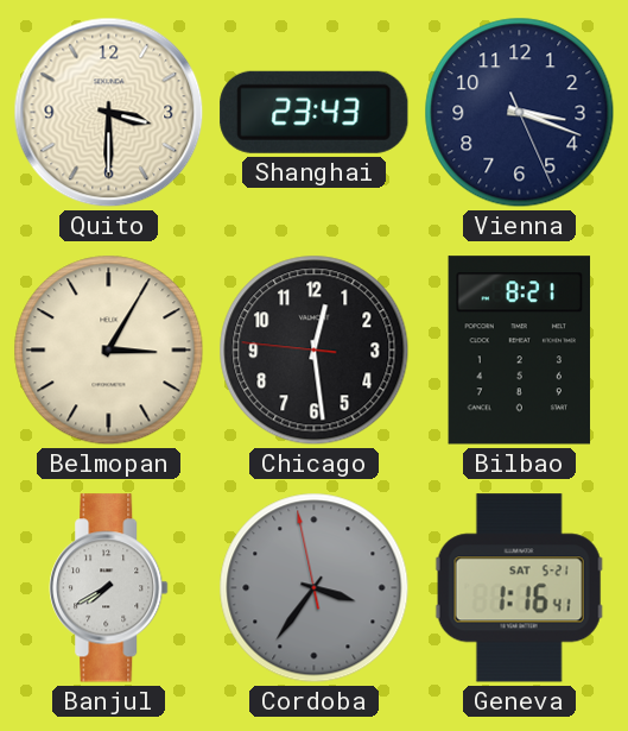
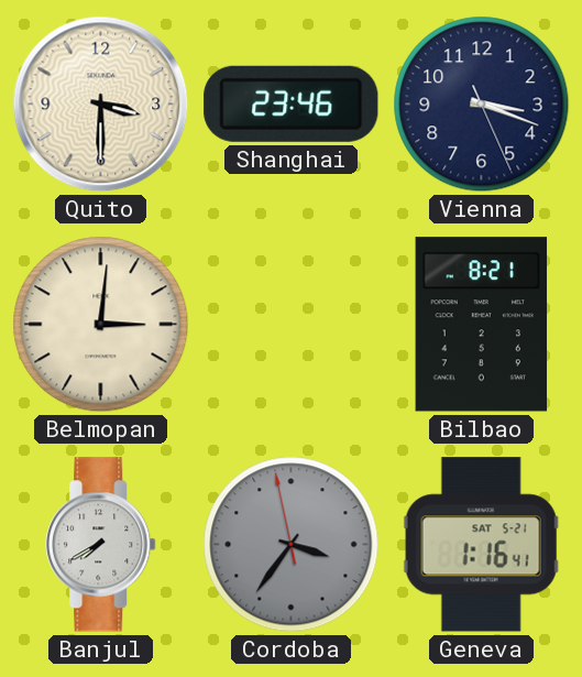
Shanghai: 23:43 -> 23:46
Belmopan: 3:05 -> 3:01
Chicago: 12:28 -> none
